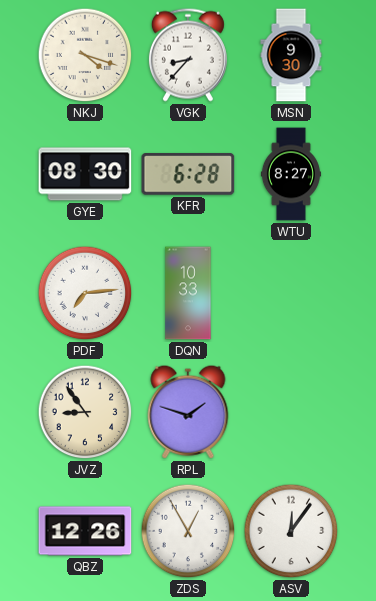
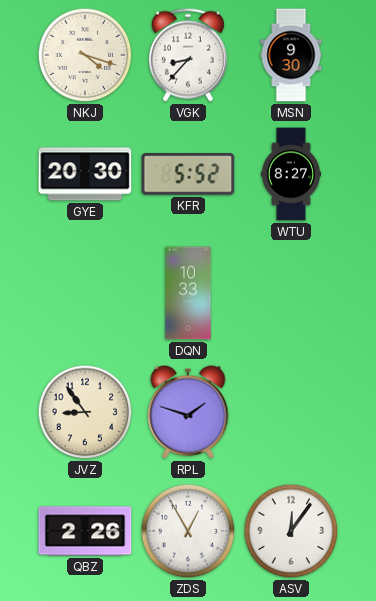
GYE: 08:30 -> 20:30
KFR: 6:28 -> 5:52
PDF: 7:14 -> none
QBZ: 12:26 -> 2:26
